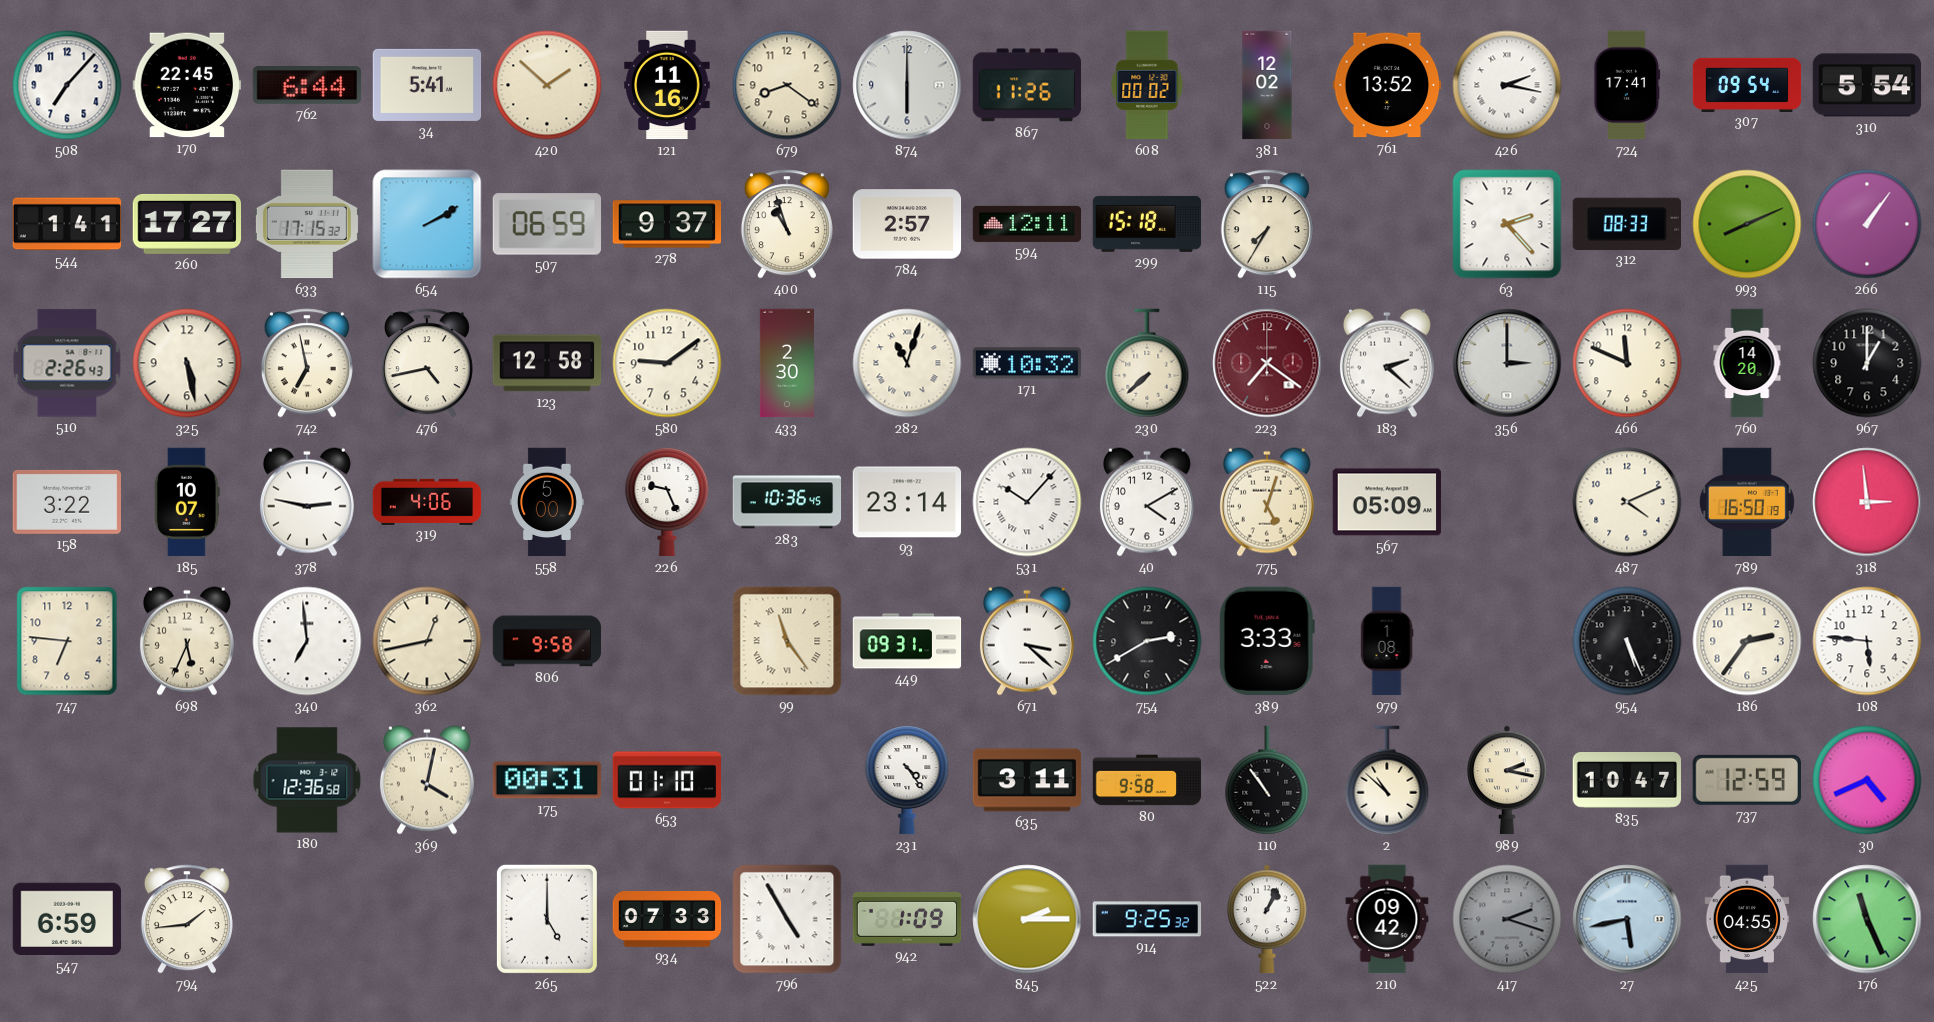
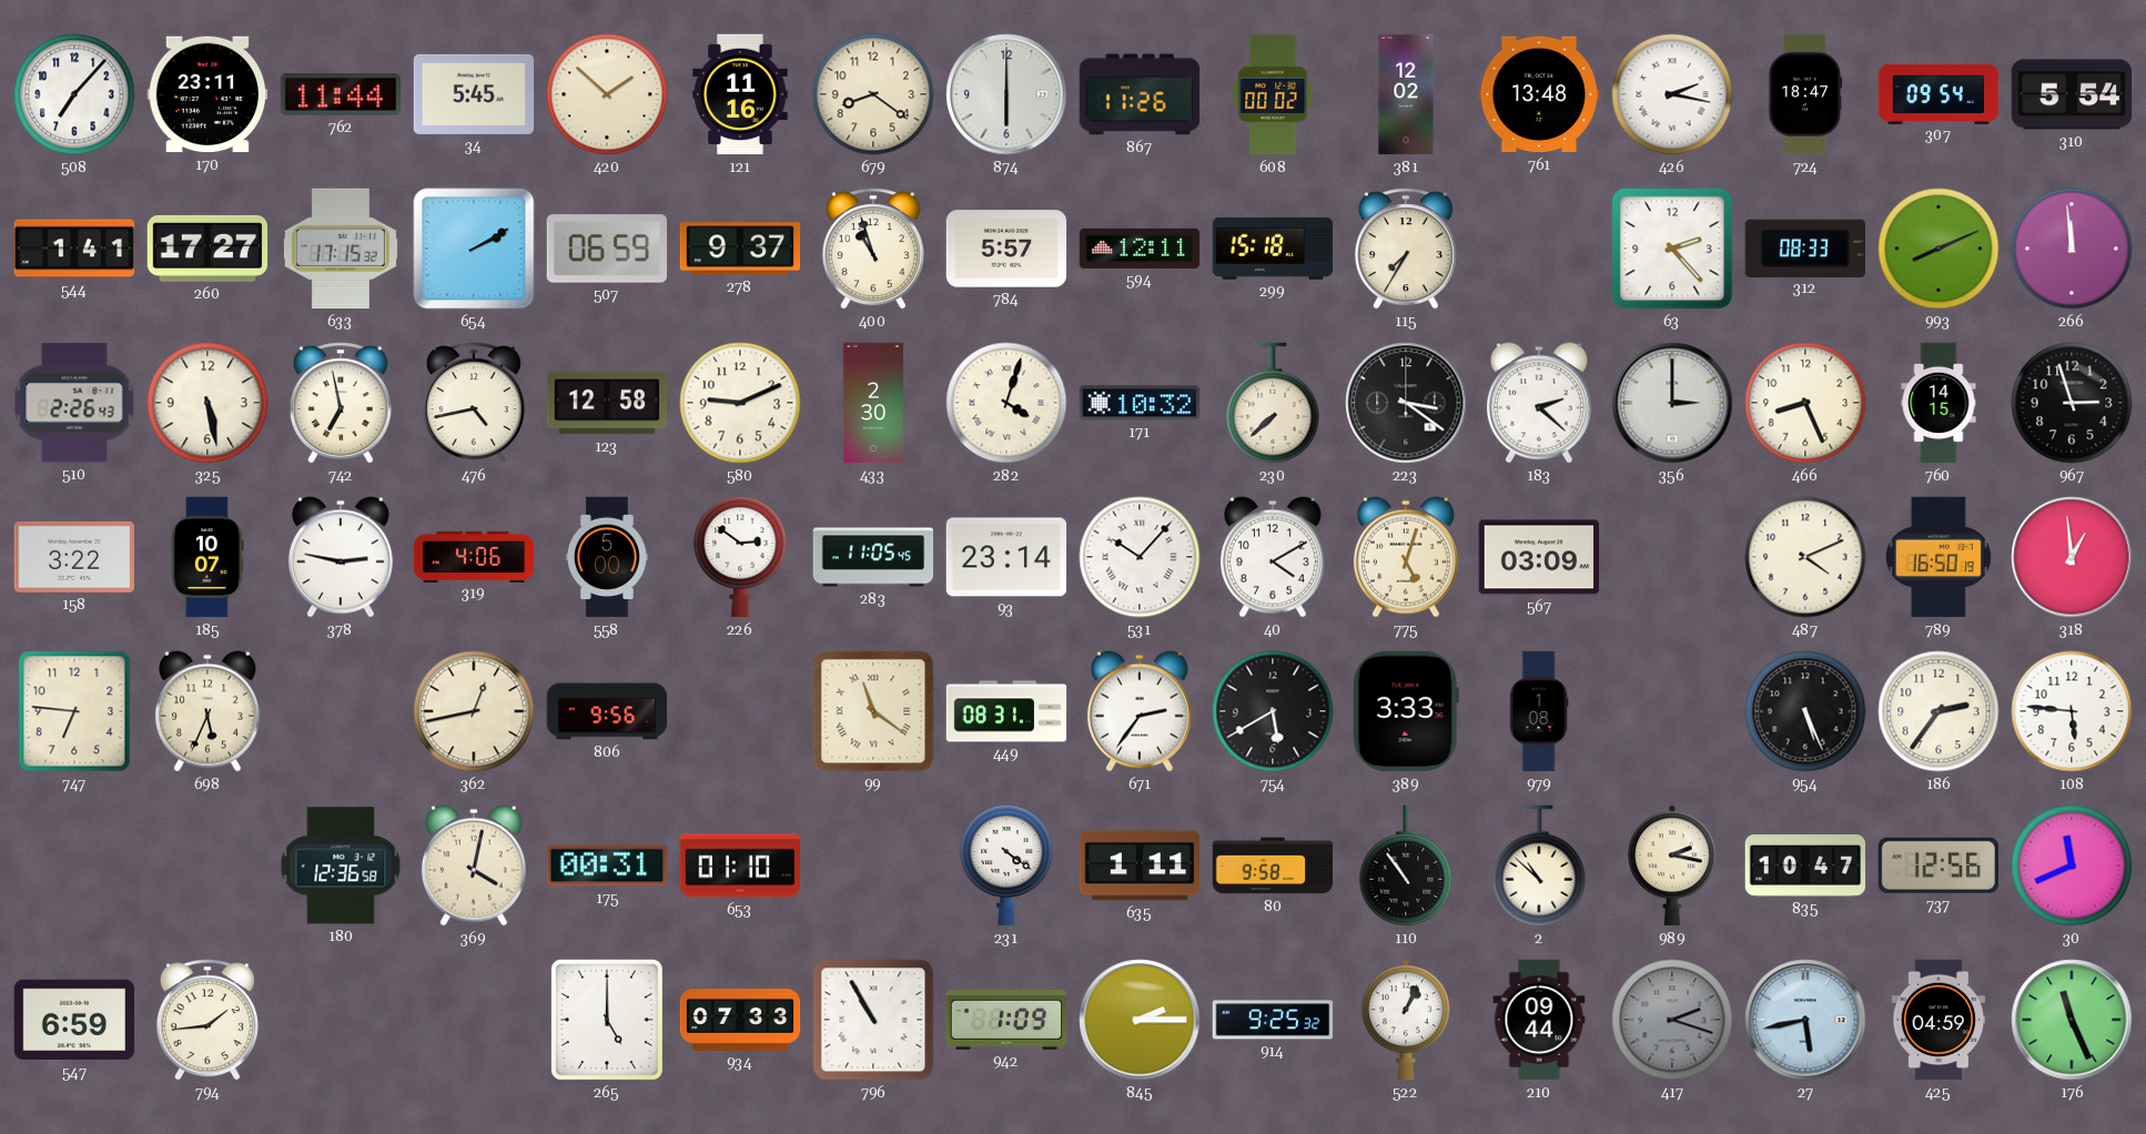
170: 22:45 -> 23:11
762: 6:44 -> 11:44
34: 5:41 -> 5:45
761: 13:52 -> 13:48
724: 17:41 -> 18:47
784: 2:57 -> 5:57
266: 1:06 -> 11:59
580: 9:09 -> 9:11
282: 11:03 -> 4:03
223: 7:21 -> 3:21
223 dial: burgundy -> black
466: 11:49 -> 8:26
760: 14:20 -> 14:15
967: 1:00 -> 2:57
226: 9:26 -> 2:51
283: 10:36 -> 11:05
567: 05:09 -> 03:09
318: 2:59 -> 12:59
340: 6:59 -> none
806: 9:58 -> 9:56
99: 11:24 -> 11:21
449: 09:31 -> 08:31
671: 3:22 -> 2:36
754: 2:40 -> 5:40
231: 4:24 -> 4:21
635: 3:11 -> 1:11
737: 12:59 -> 12:56
30: 4:41 -> 11:41
796: 4:55 -> 10:55
210: 09:42 -> 09:44
425: 04:55 -> 04:59
